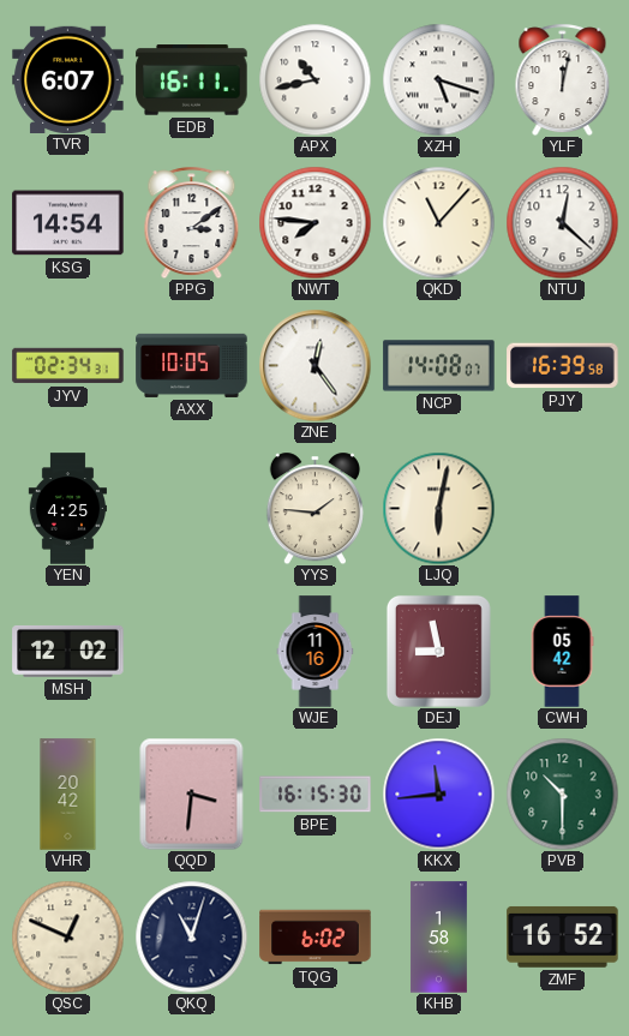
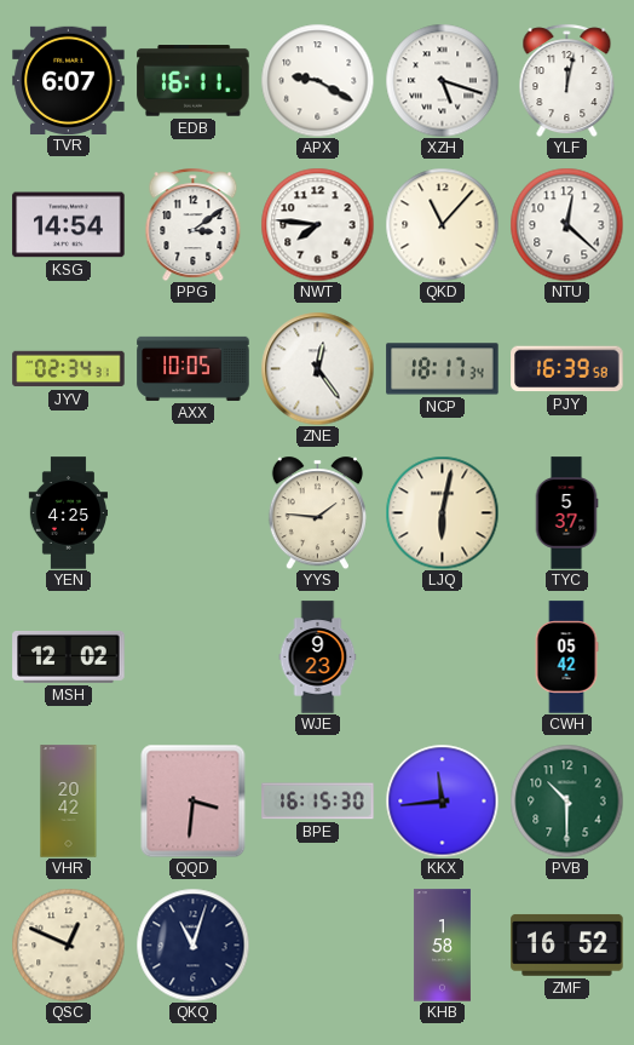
APX: 10:43 -> 9:20
NCP: 14:08 -> 18:17
TYC: none -> 5:37
WJE: 11:16 -> 9:23
DEJ: 8:58 -> none
TQG: 6:02 -> none
